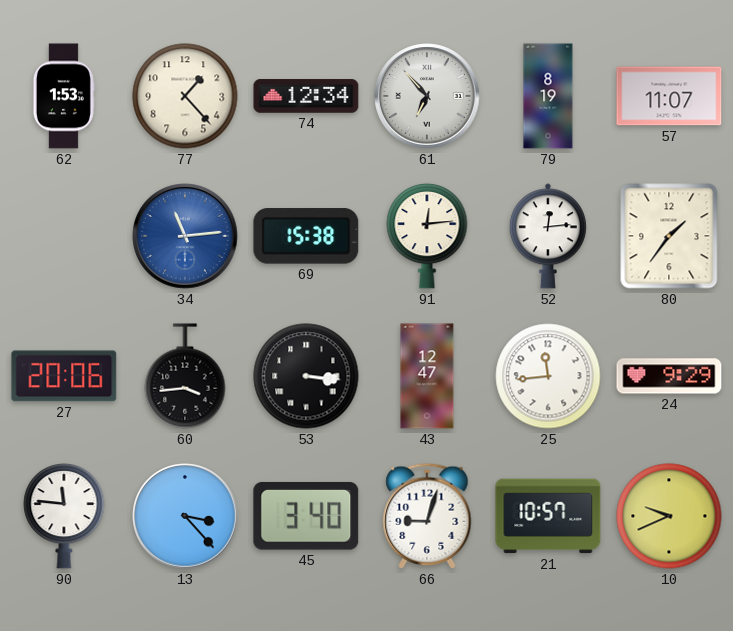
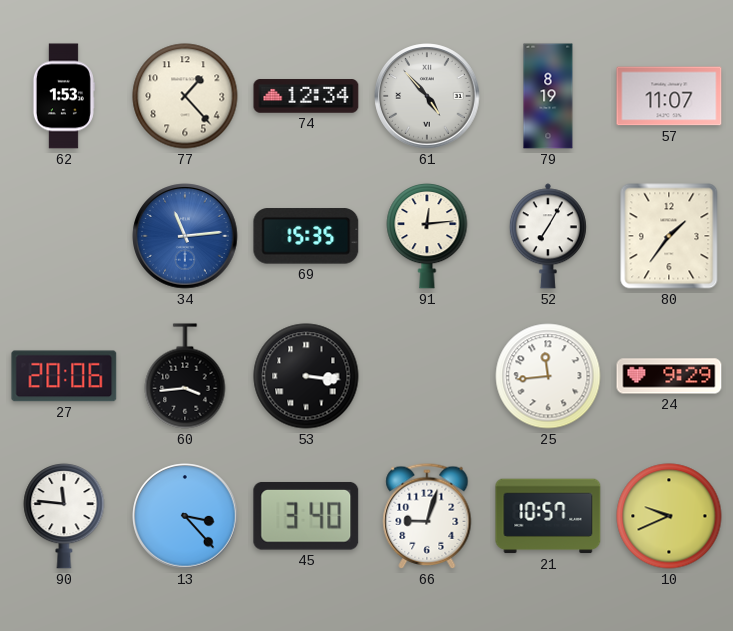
61: 6:53 -> 4:53
69: 15:38 -> 15:35
52: 12:14 -> 7:05
43: 12:47 -> none
